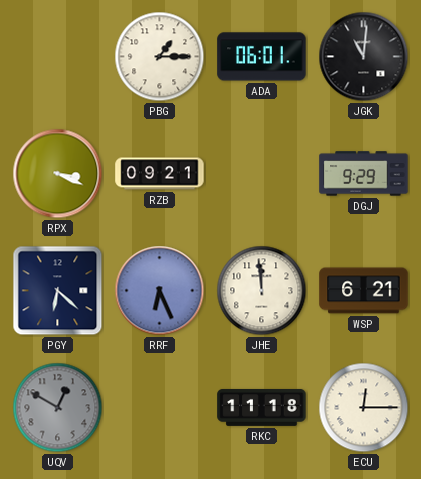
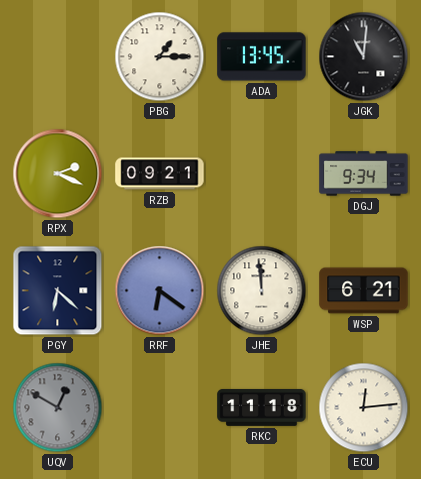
ADA: 06:01 -> 13:45
RPX: 3:19 -> 2:19
DGJ: 9:29 -> 9:34
RRF: 6:26 -> 6:21
ECU: 12:15 -> 12:14
